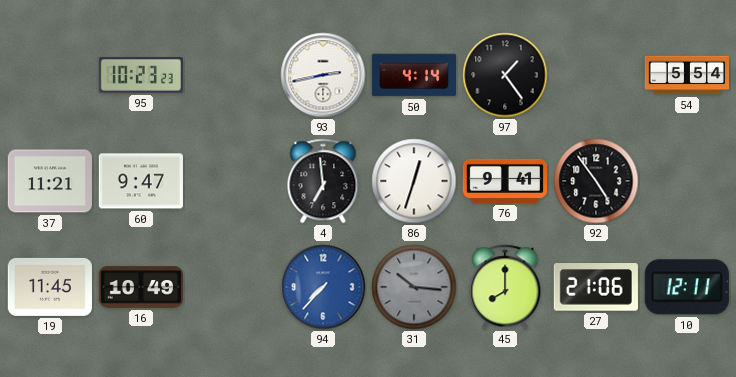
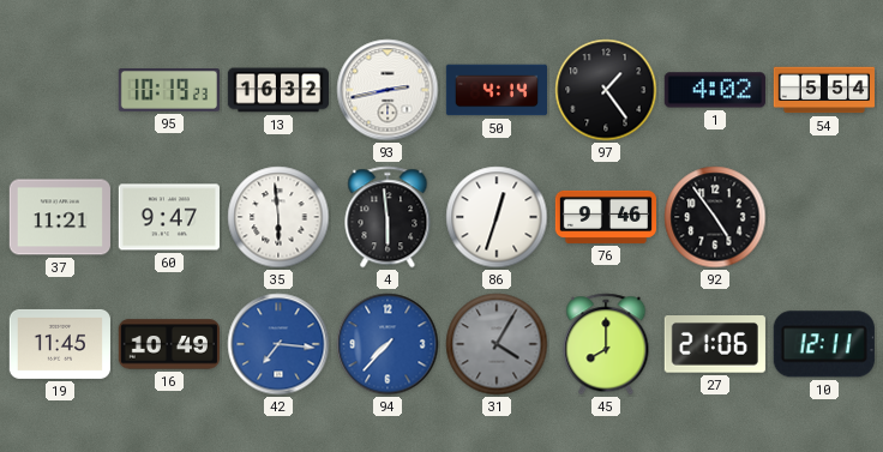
95: 10:23 -> 10:19
13: none -> 16:32
1: none -> 4:02
35: none -> 5:59
4: 6:59 -> 5:59
76: 9:41 -> 9:46
42: none -> 7:16
31: 10:16 -> 4:05
